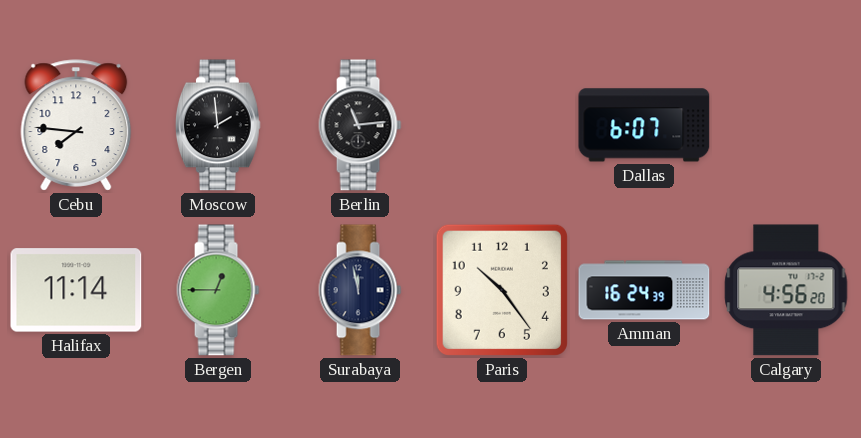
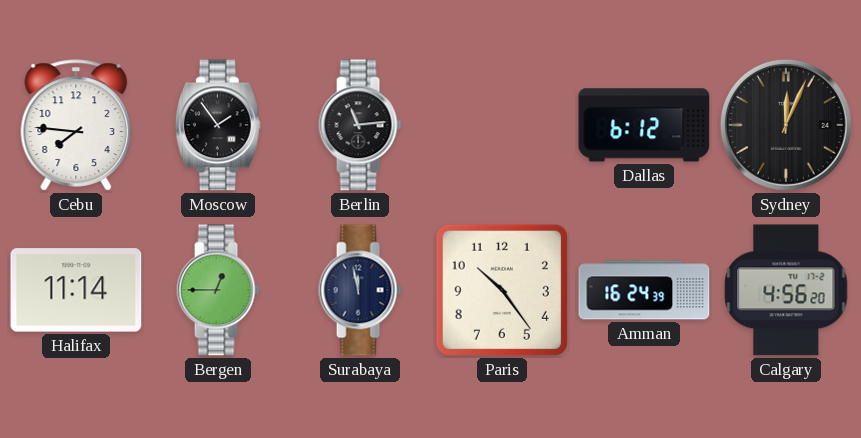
Moscow: 1:59 -> 1:54
Dallas: 6:07 -> 6:12
Sydney: none -> 12:04
